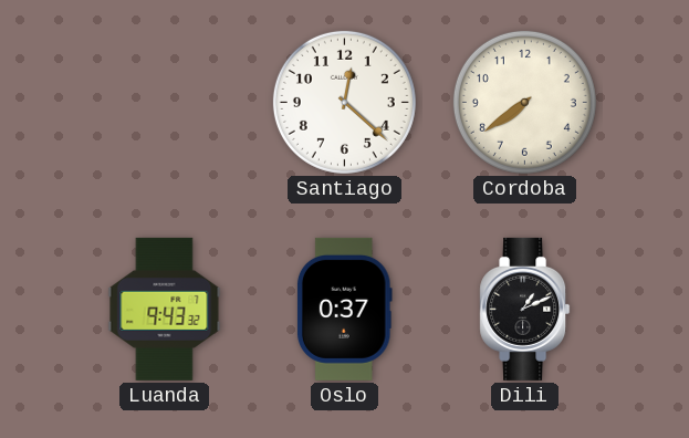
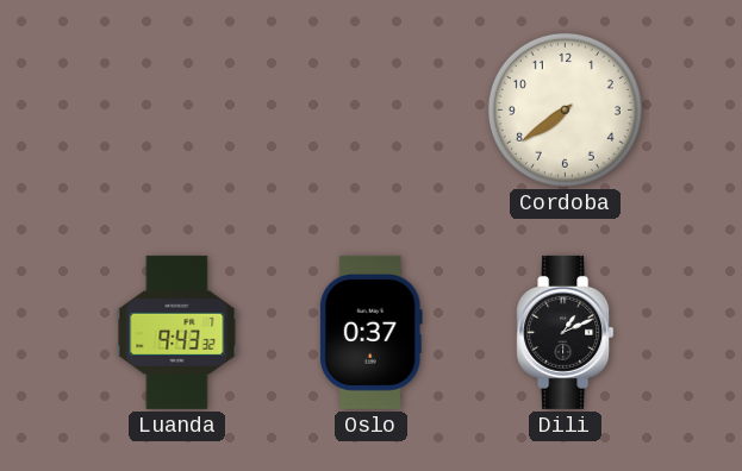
Santiago: 12:22 -> none
